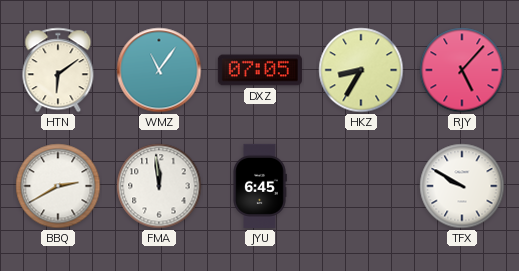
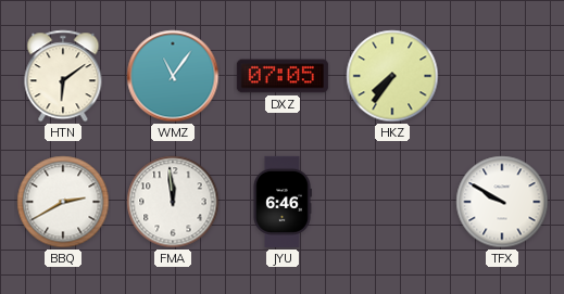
HKZ: 8:35 -> 7:36
RJY: 5:07 -> none
JYU: 6:45 -> 6:46
